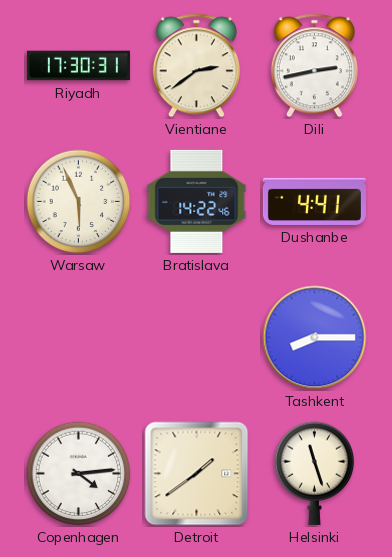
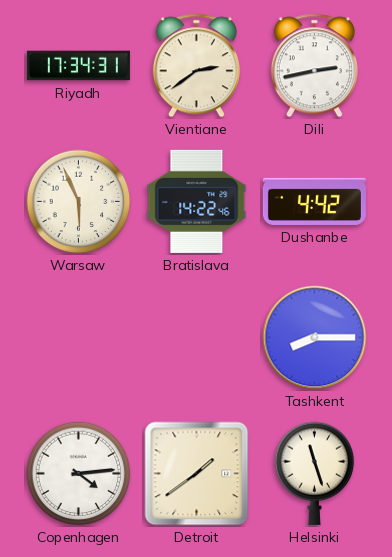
Riyadh: 17:30 -> 17:34
Dushanbe: 4:41 -> 4:42
